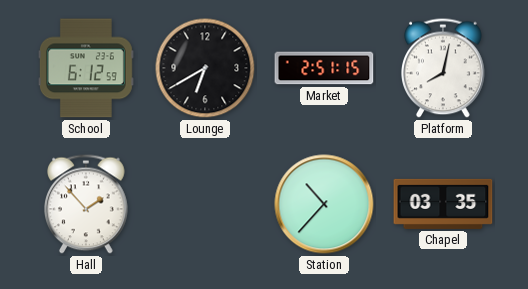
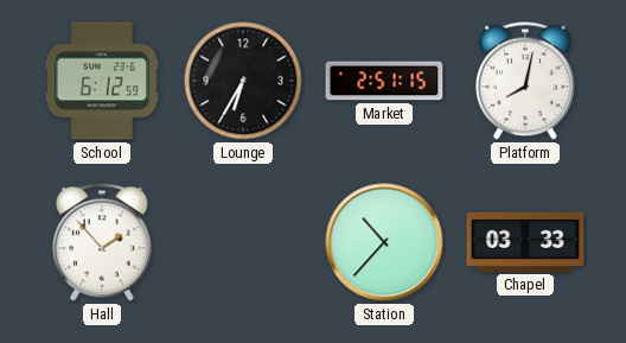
Lounge: 6:40 -> 6:35
Chapel: 03:35 -> 03:33
